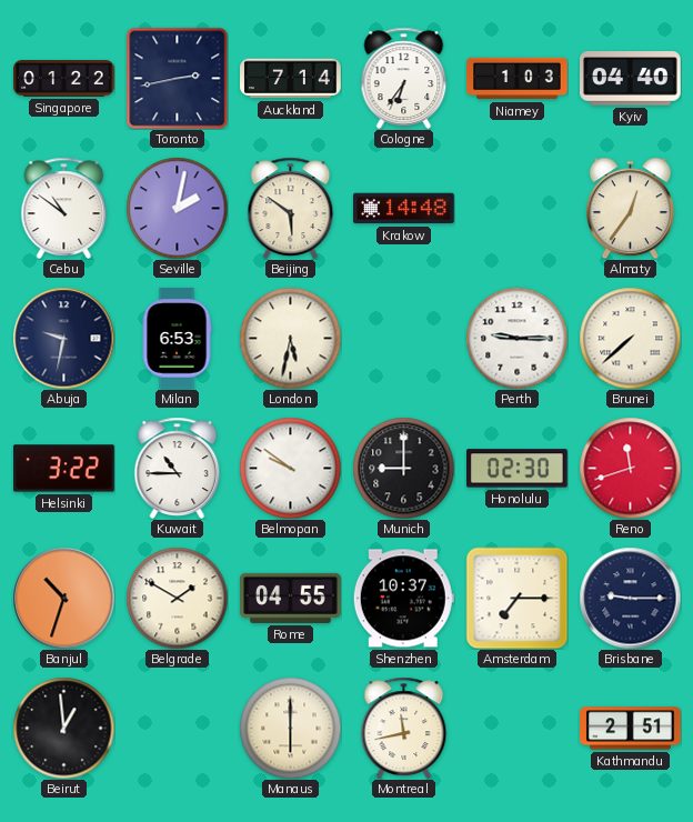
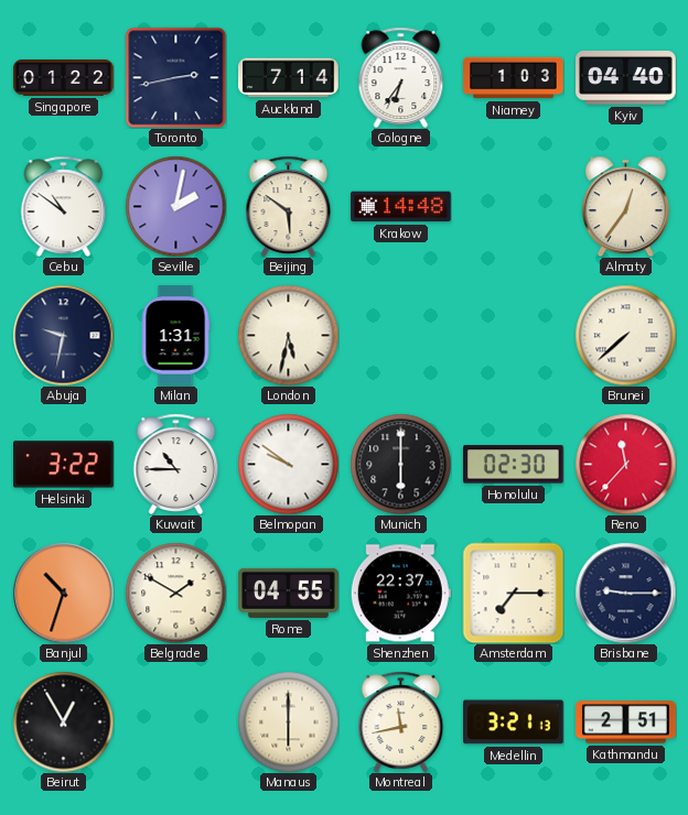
Milan: 6:53 -> 1:31
Perth: 9:15 -> none
Munich: 9:00 -> 6:00
Reno: 11:42 -> 11:37
Shenzhen: 10:37 -> 22:37
Beirut: 12:59 -> 12:55
Medellin: none -> 3:21
